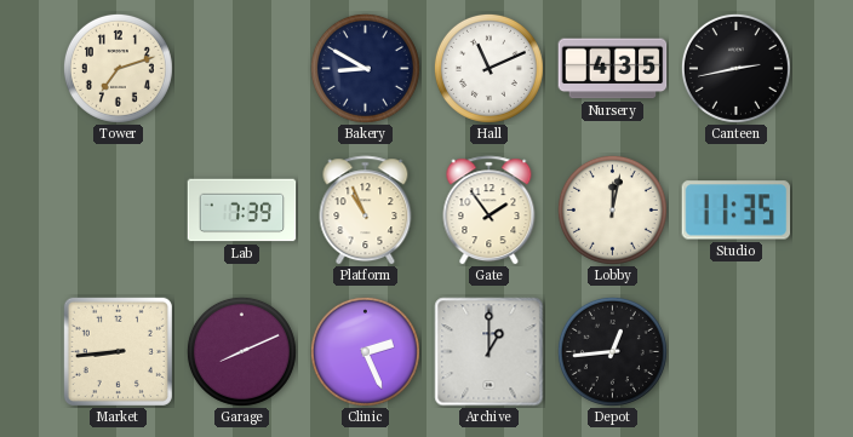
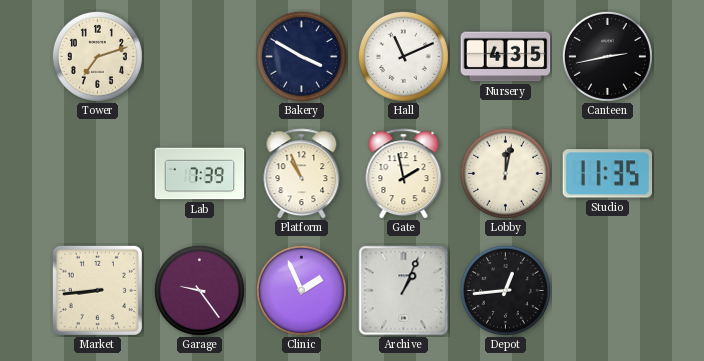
Bakery: 8:50 -> 3:50
Gate: 1:54 -> 1:58
Garage: 8:11 -> 9:24
Clinic: 2:26 -> 1:56
Archive: 1:00 -> 1:04
